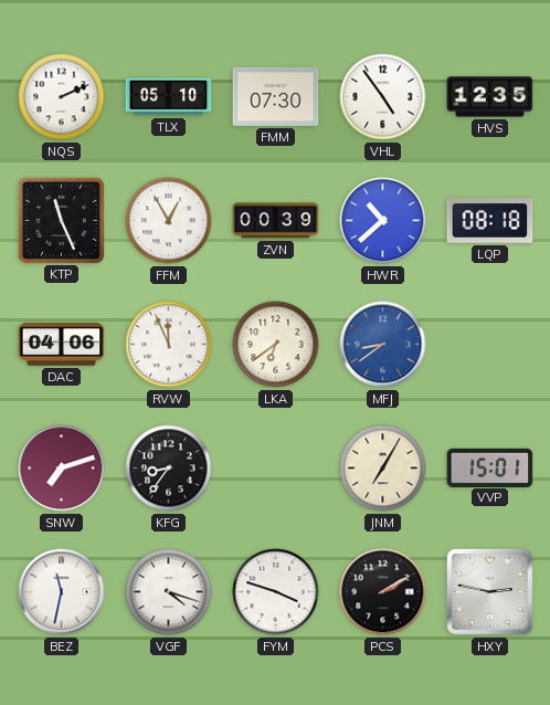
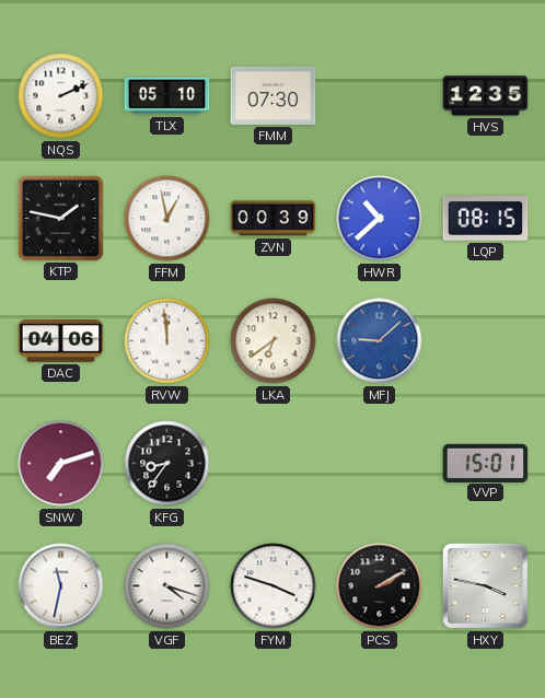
VHL: 4:54 -> none
KTP: 11:26 -> 1:47
FFM: 12:55 -> 12:58
LQP: 08:18 -> 08:15
RVW: 11:56 -> 11:59
MFJ: 8:39 -> 9:08
JNM: 7:05 -> none
HXY: 2:47 -> 3:47
